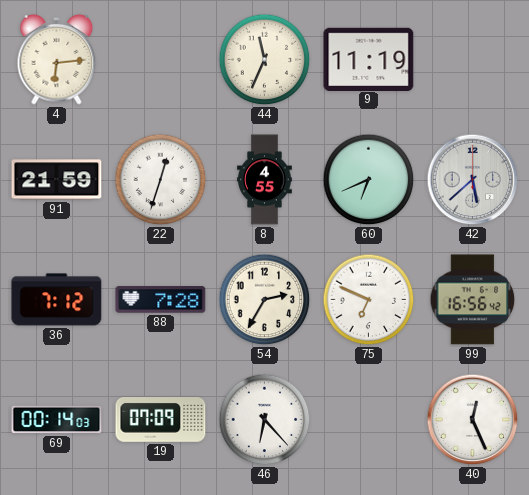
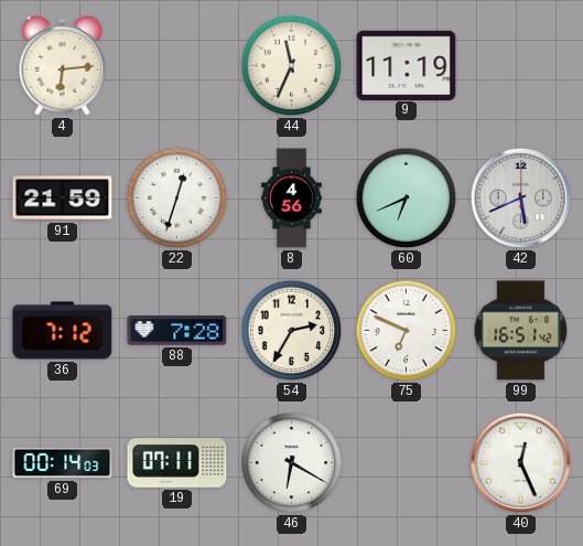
8: 4:55 -> 4:56
42: 5:38 -> 5:41
99: 16:56 -> 16:51
19: 07:09 -> 07:11
46: 6:23 -> 6:20
